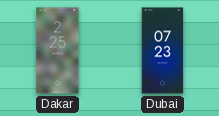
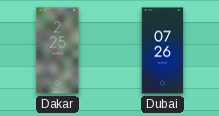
Dubai: 07:23 -> 07:26
